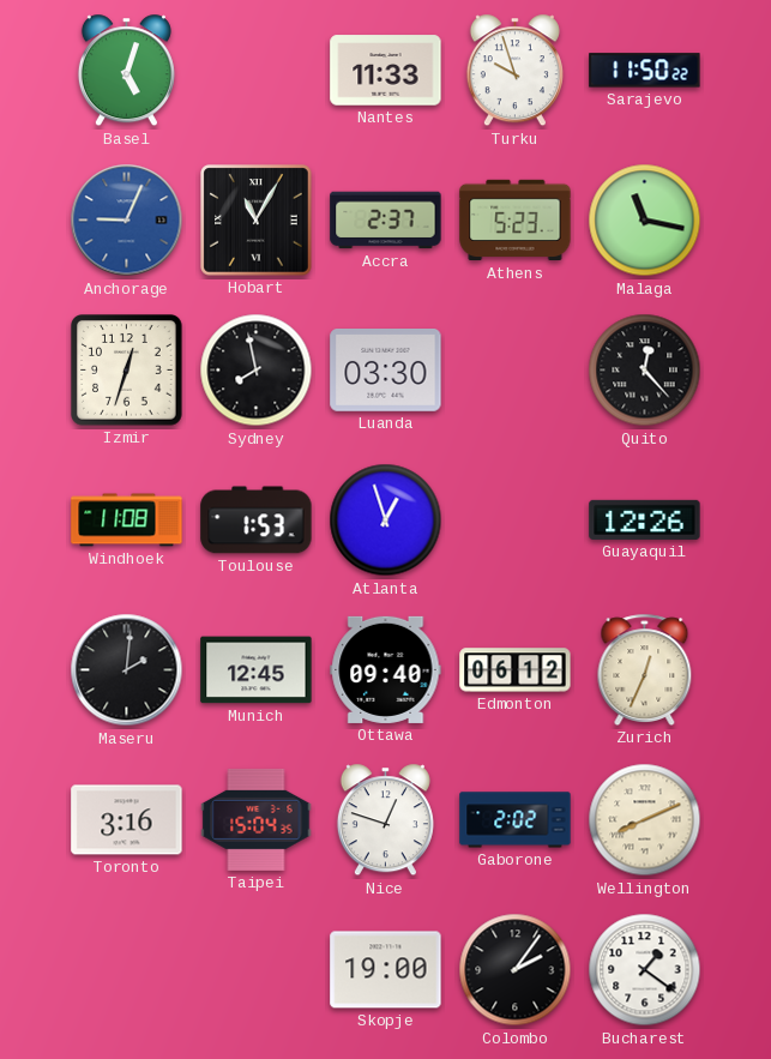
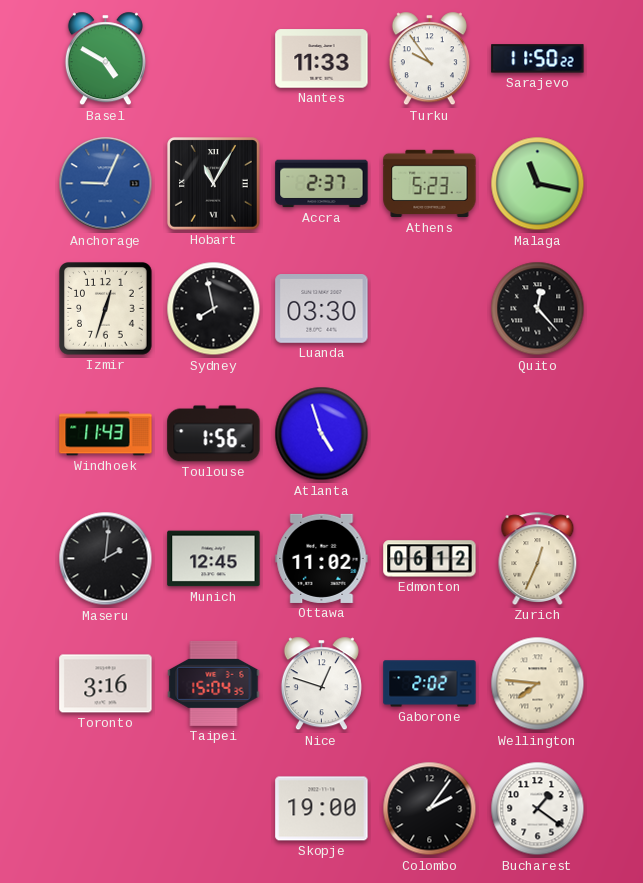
Basel: 5:03 -> 4:50
Turku: 9:57 -> 9:54
Windhoek: 11:08 -> 11:43
Toulouse: 1:53 -> 1:56
Atlanta: 12:57 -> 4:57
Guayaquil: 12:26 -> none
Ottawa: 09:40 -> 11:02
Wellington: 8:11 -> 7:46
